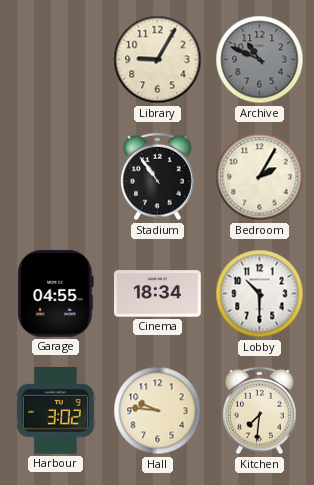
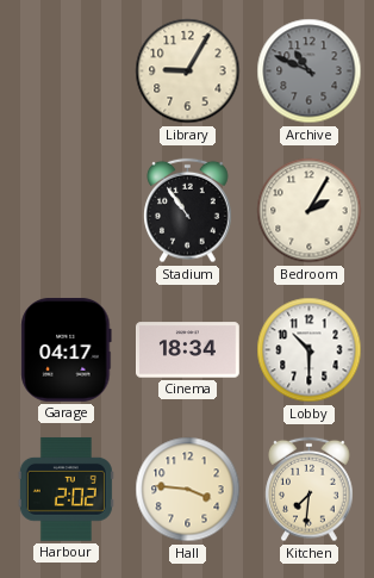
Garage: 04:55 -> 04:17
Harbour: 3:02 -> 2:02
Hall: 9:46 -> 3:46
